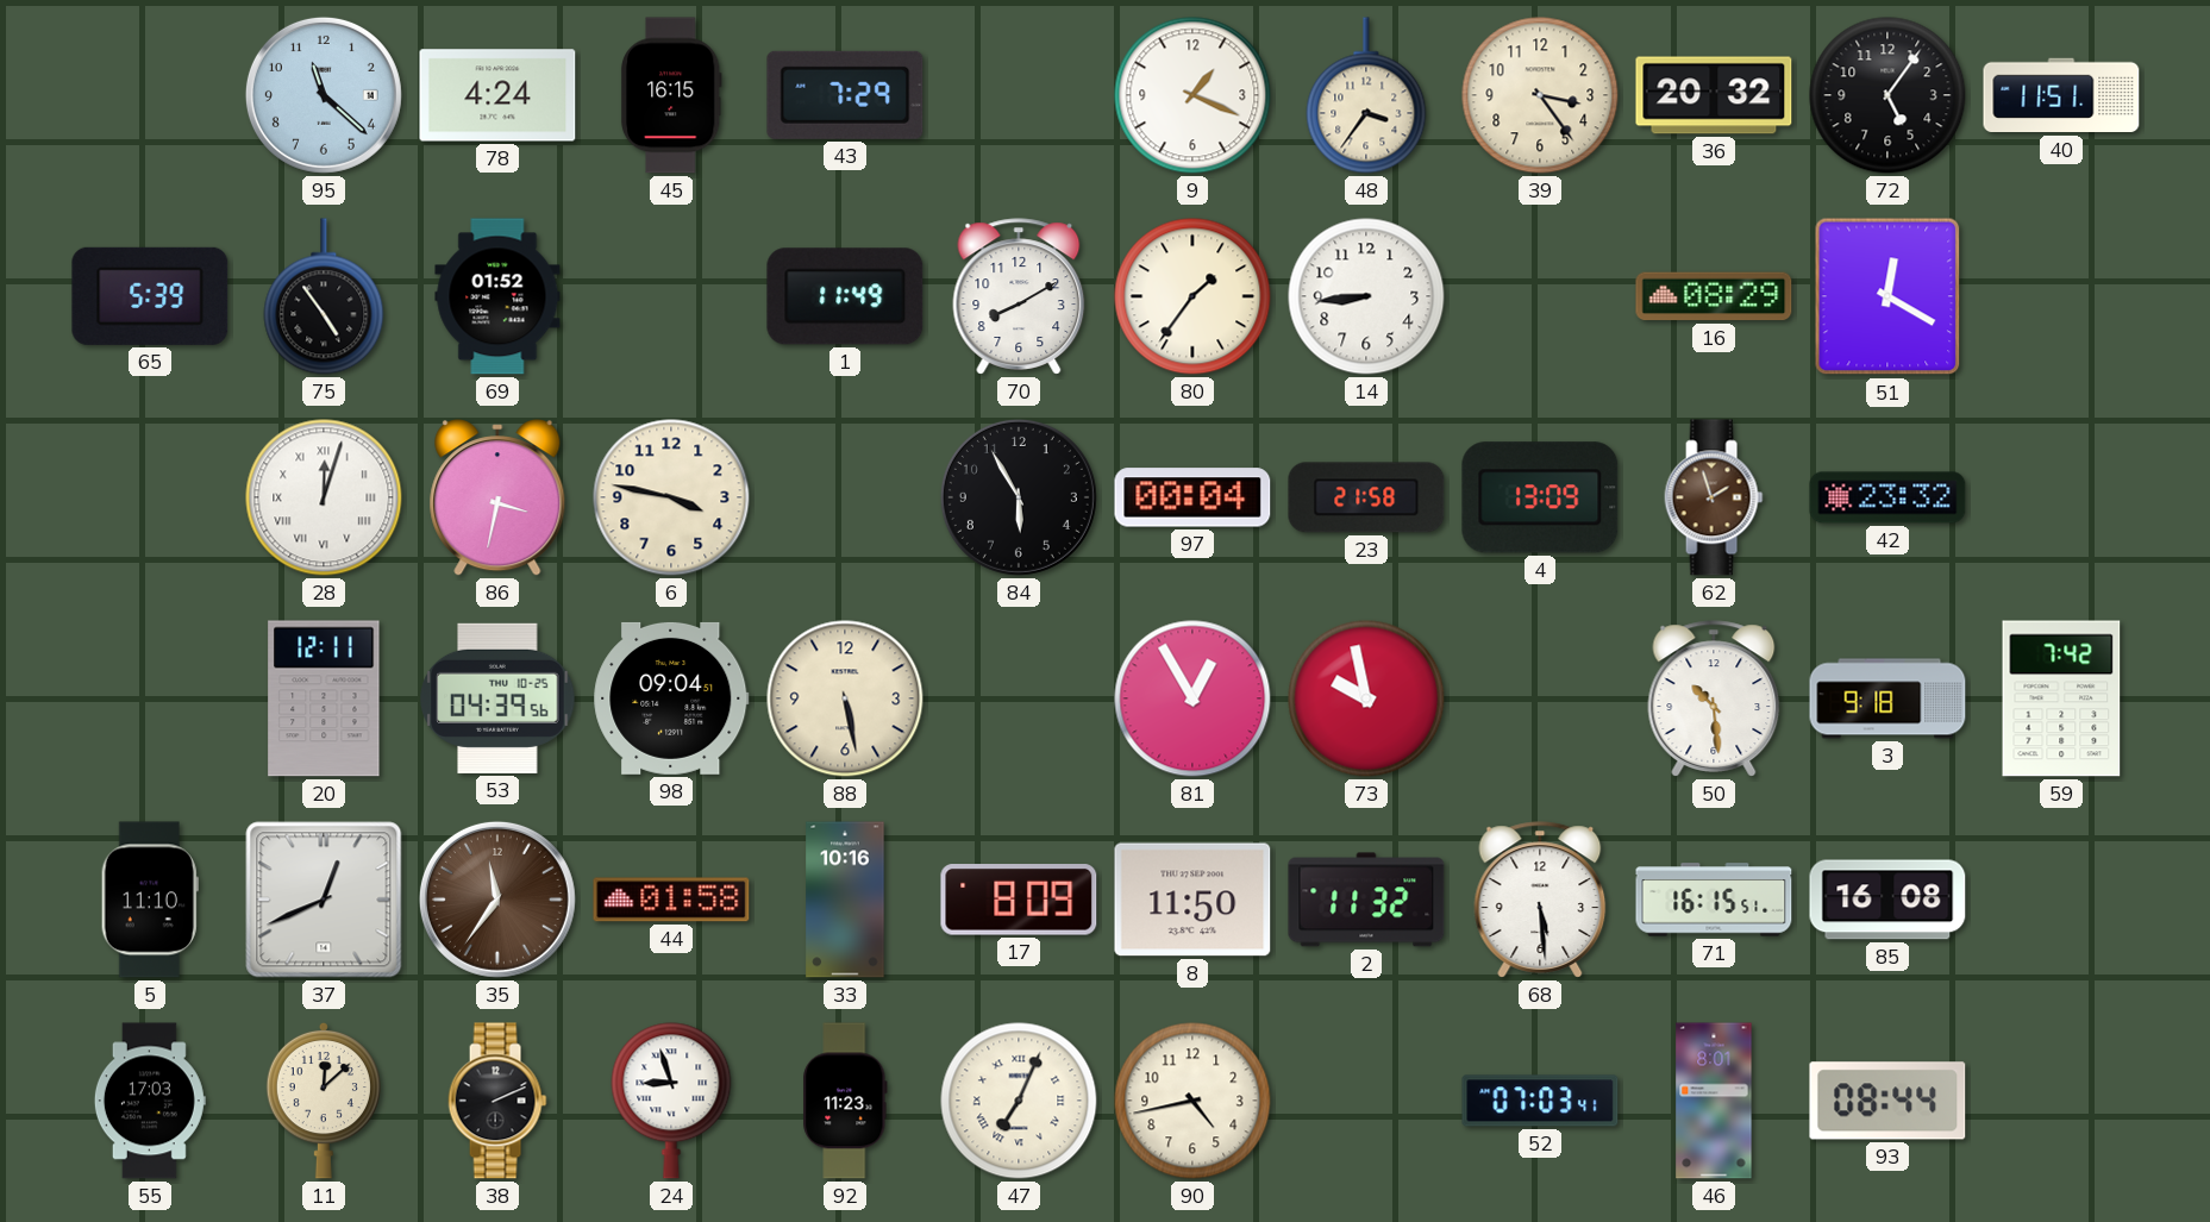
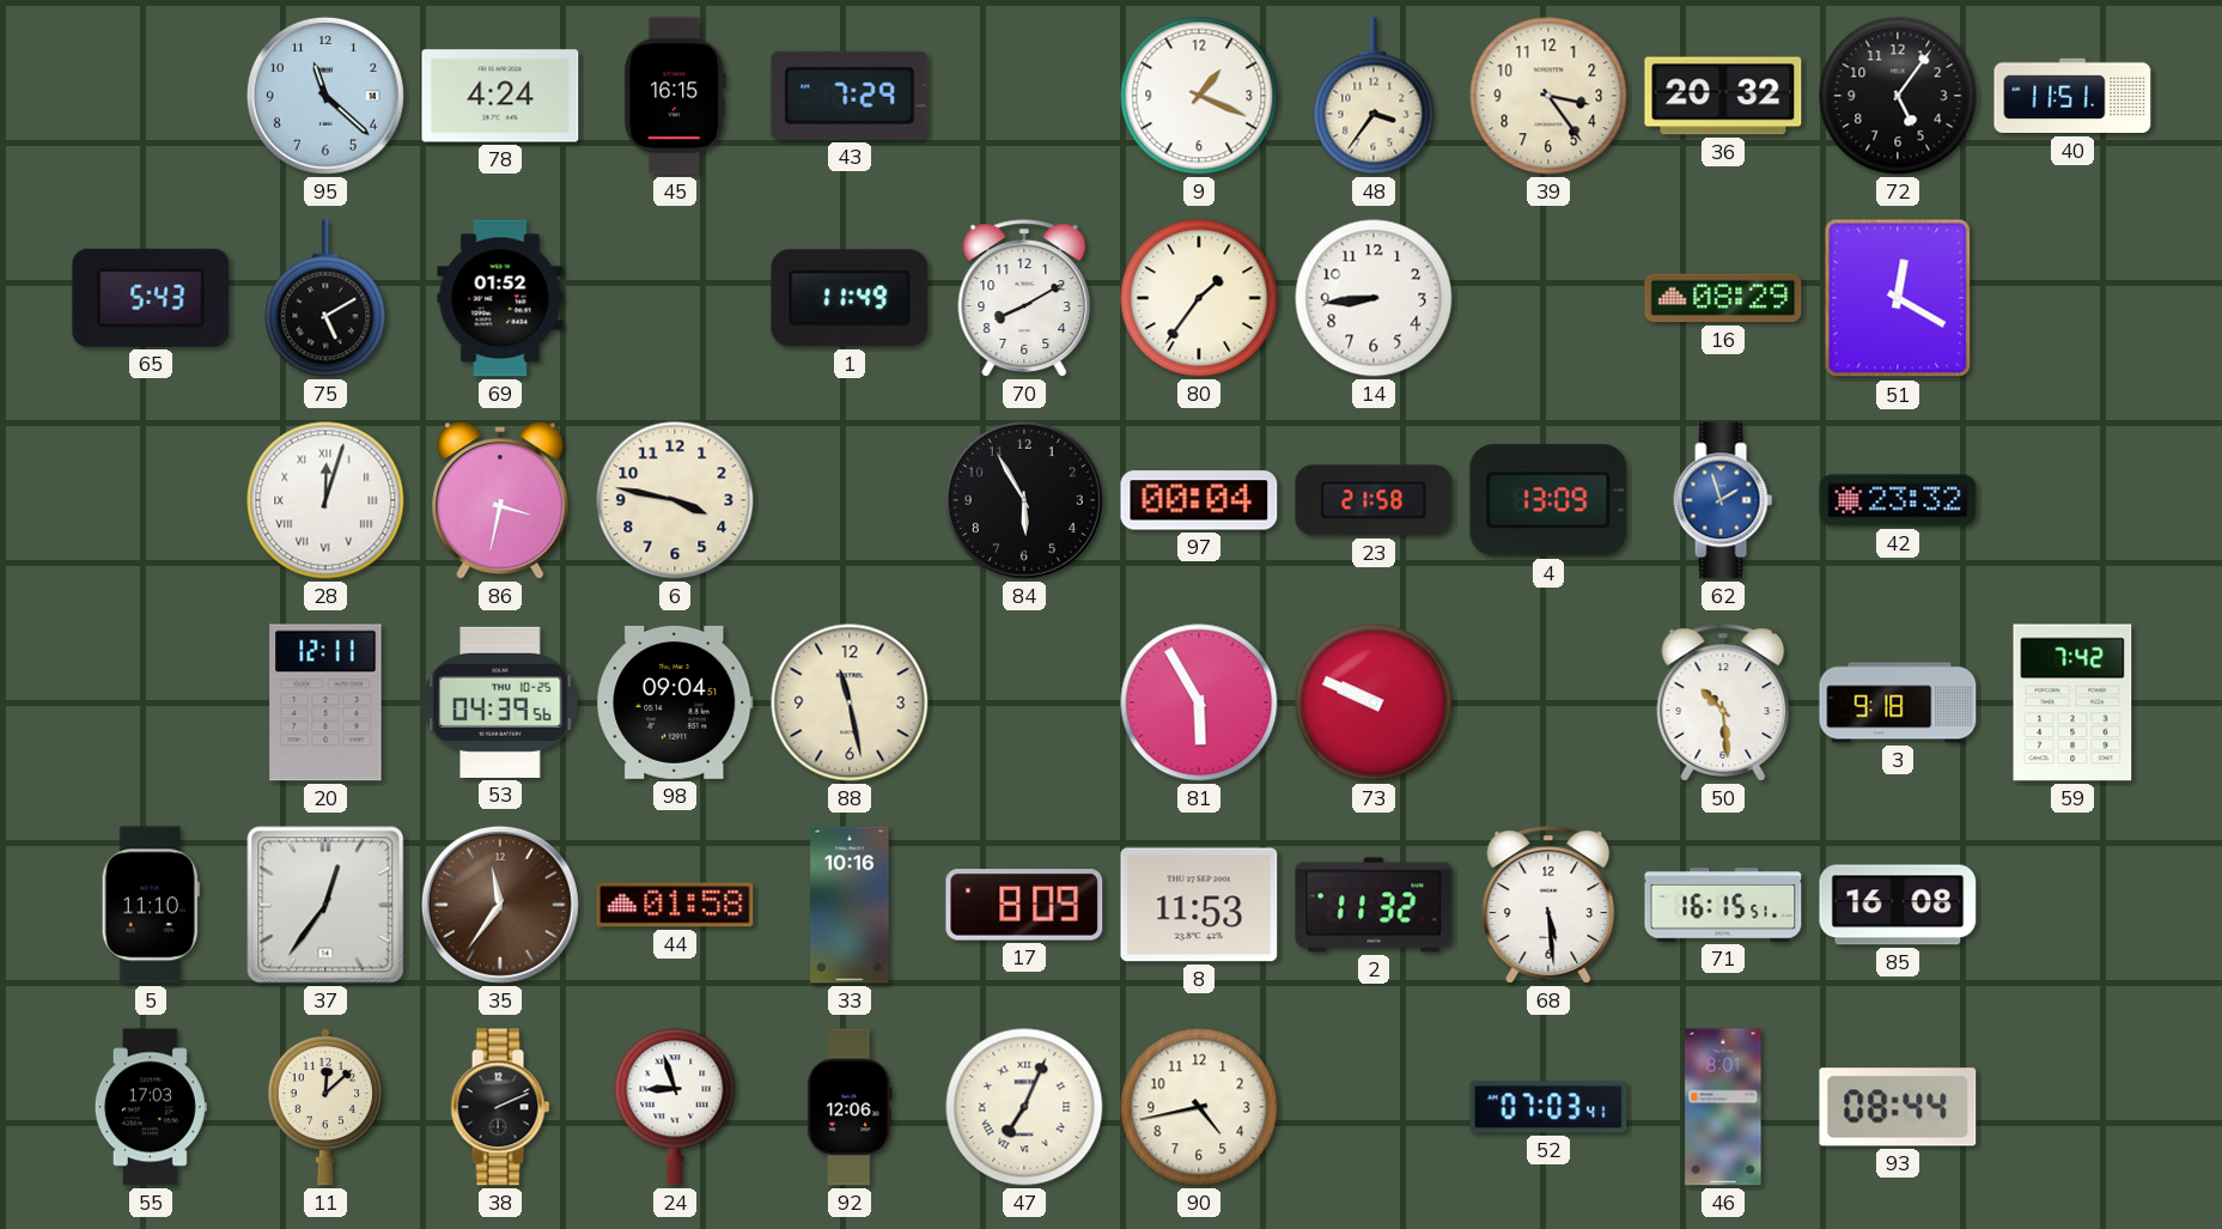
65: 5:39 -> 5:43
75: 4:54 -> 5:10
62 dial: brown -> blue
88: 5:28 -> 11:28
81: 12:55 -> 5:55
73: 9:58 -> 9:49
37: 12:41 -> 12:36
8: 11:50 -> 11:53
92: 11:23 -> 12:06
